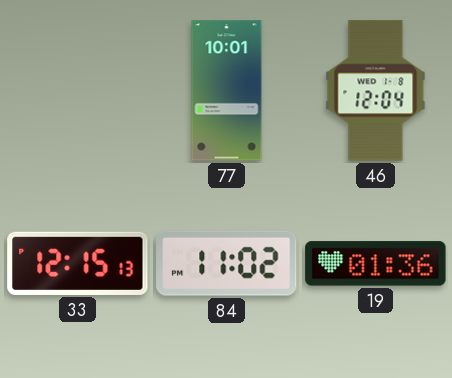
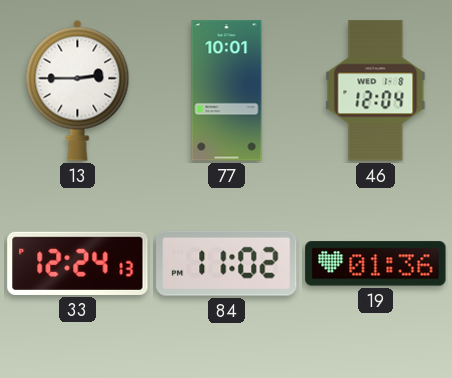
13: none -> 2:45
33: 12:15 -> 12:24
